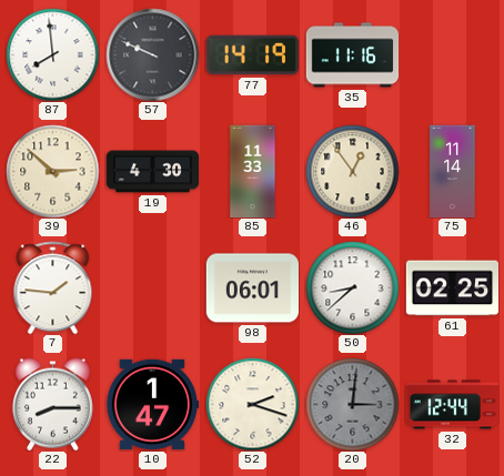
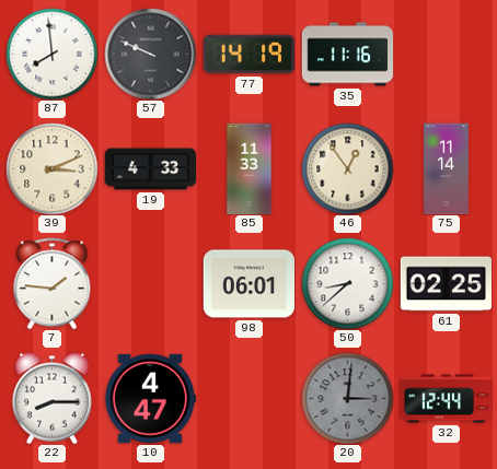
39: 2:52 -> 3:11
19: 4:30 -> 4:33
10: 1:47 -> 4:47
52: 2:18 -> none
